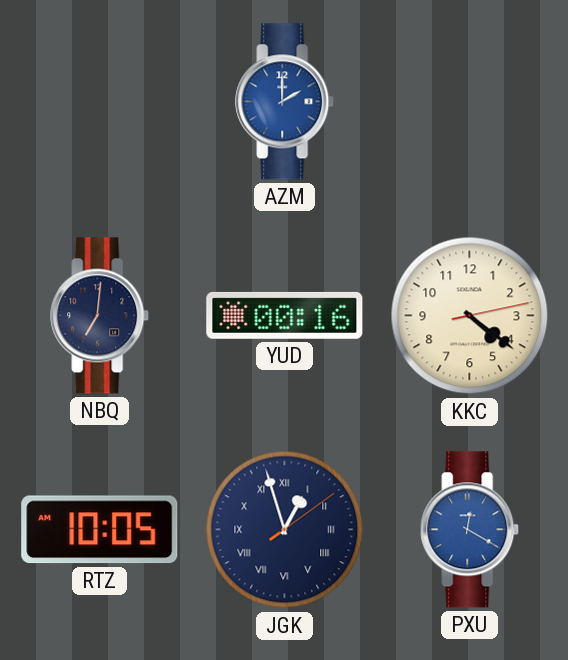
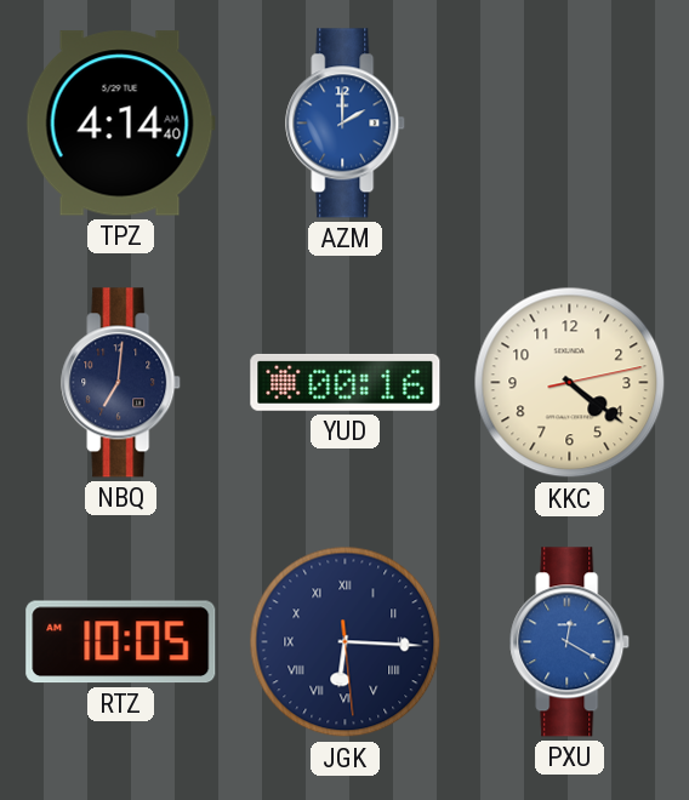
TPZ: none -> 4:14
JGK: 12:57 -> 6:15
